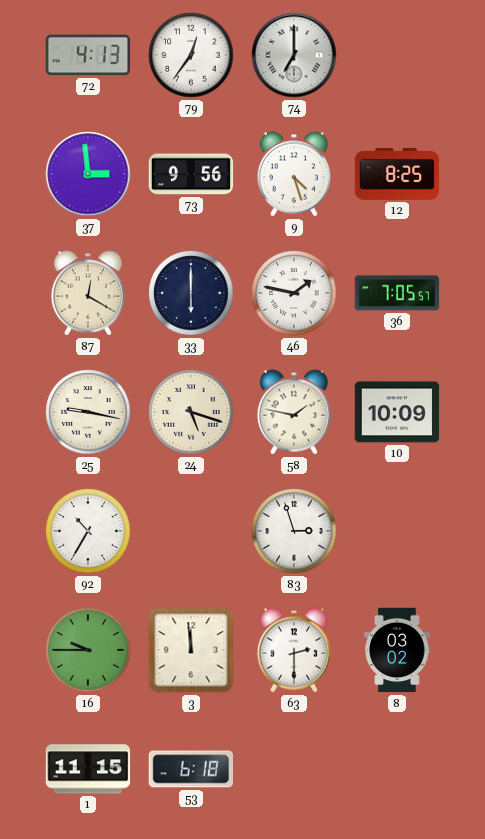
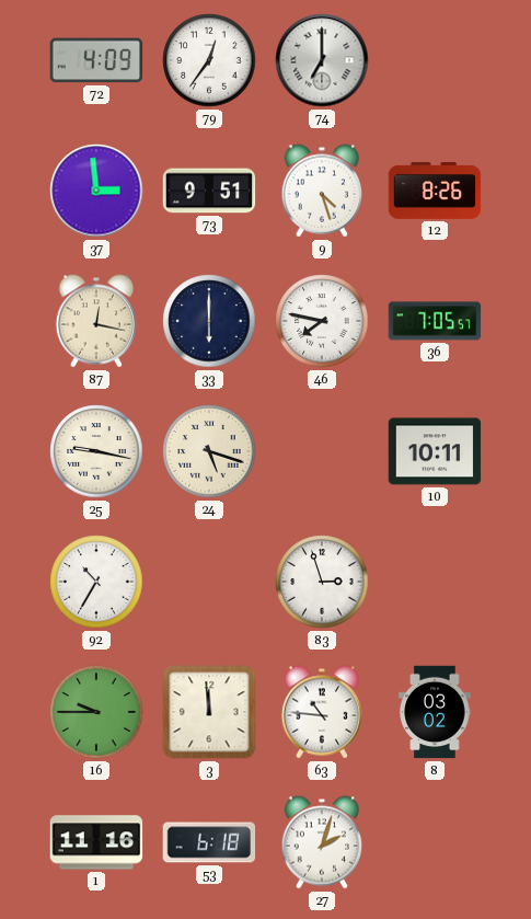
72: 4:13 -> 4:09
73: 9:56 -> 9:51
12: 8:25 -> 8:26
87: 12:20 -> 12:17
46: 1:47 -> 7:47
58: 1:47 -> none
10: 10:09 -> 10:11
63: 2:30 -> 10:46
1: 11:15 -> 11:16
27: none -> 2:03
